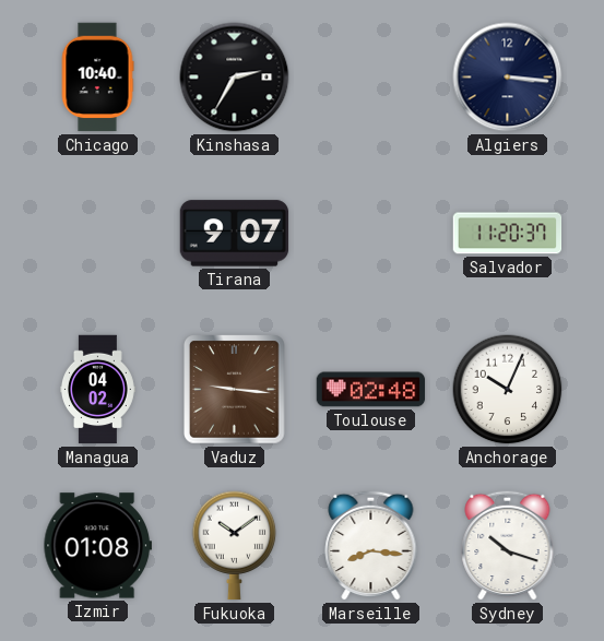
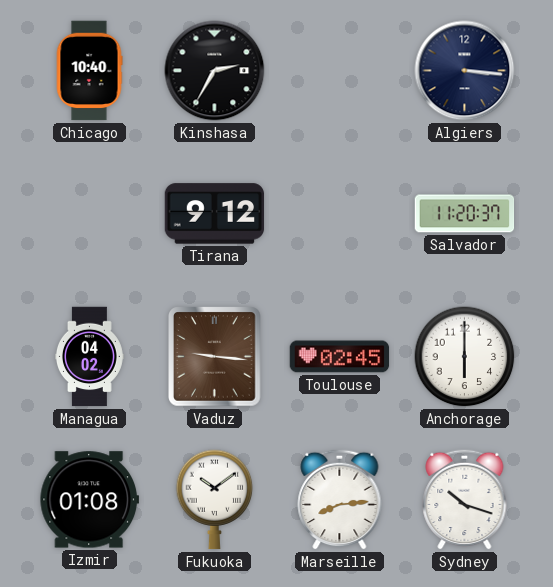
Tirana: 9:07 -> 9:12
Toulouse: 02:48 -> 02:45
Anchorage: 10:04 -> 6:00
Marseille: 8:16 -> 8:14
